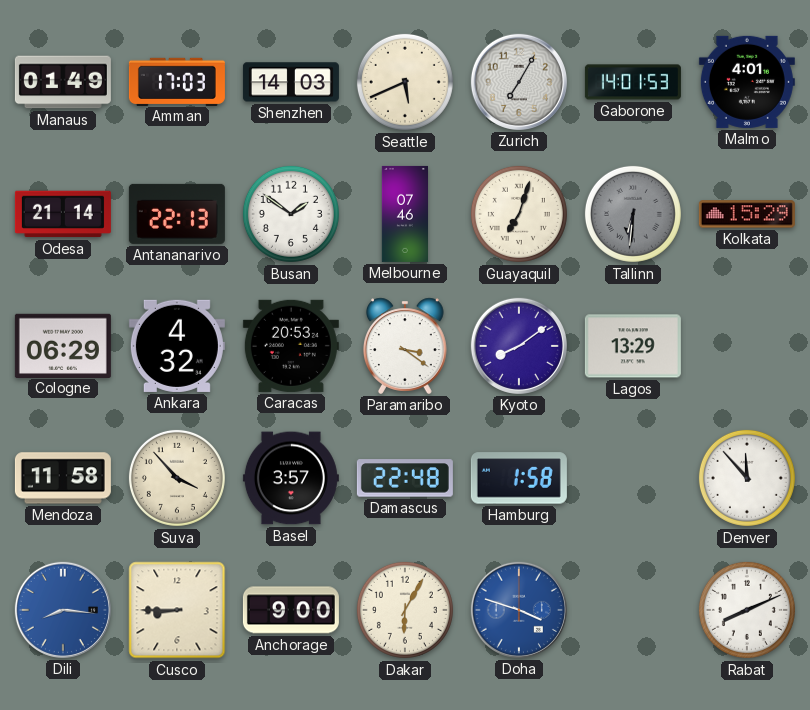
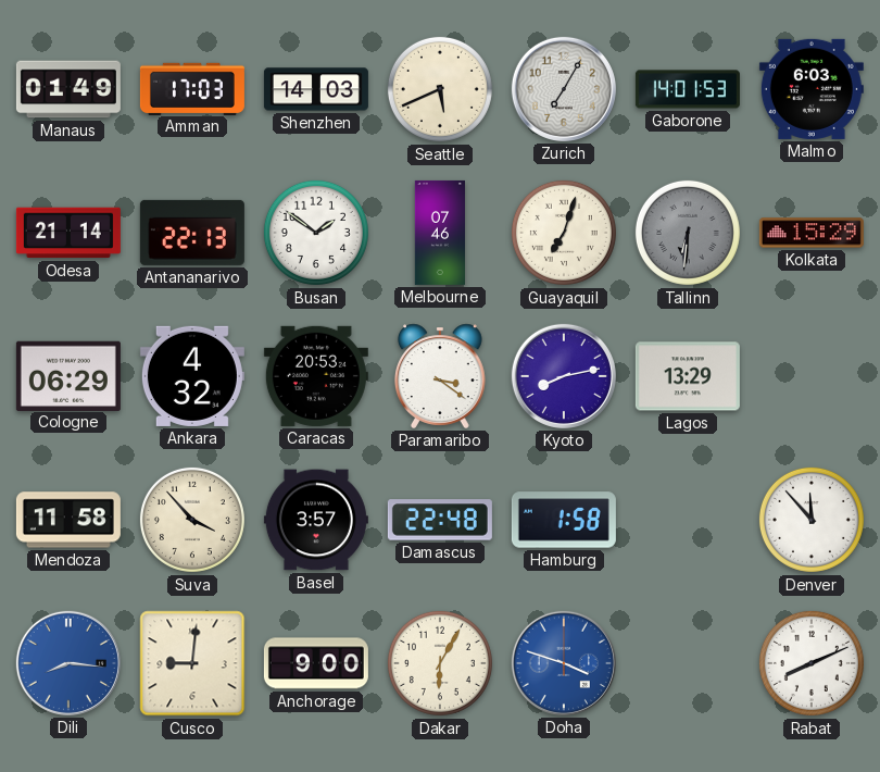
Malmo: 4:01 -> 6:03
Kyoto: 8:09 -> 8:13
Cusco: 8:45 -> 9:01
